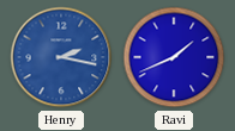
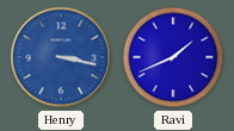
Henry: 2:17 -> 3:17
